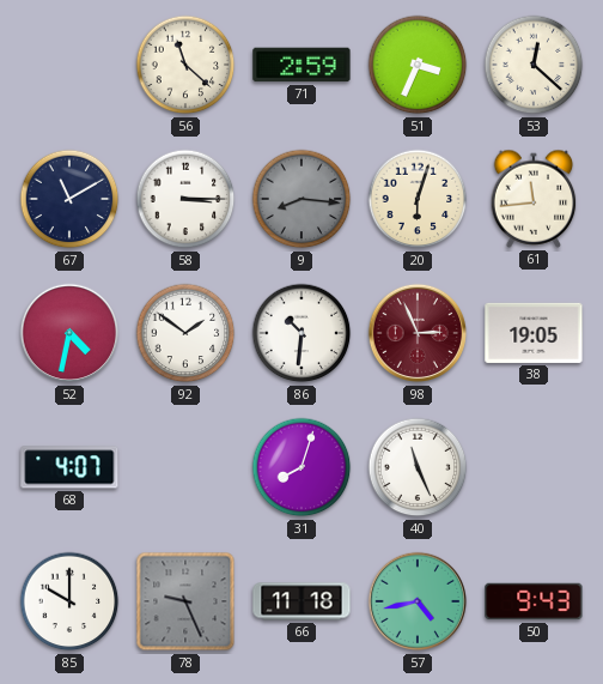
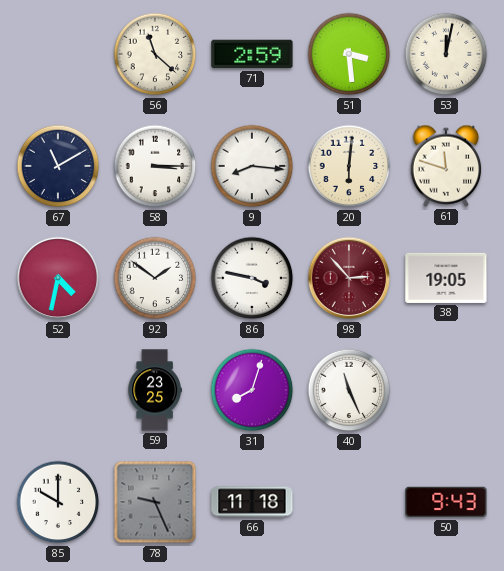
51: 3:34 -> 3:29
53: 12:22 -> 12:02
9 dial: grey -> white
20: 6:03 -> 6:01
61: 11:44 -> 11:48
86: 10:31 -> 3:47
98: 2:56 -> 2:53
68: 4:07 -> none
59: none -> 23:25
57: 4:43 -> none
